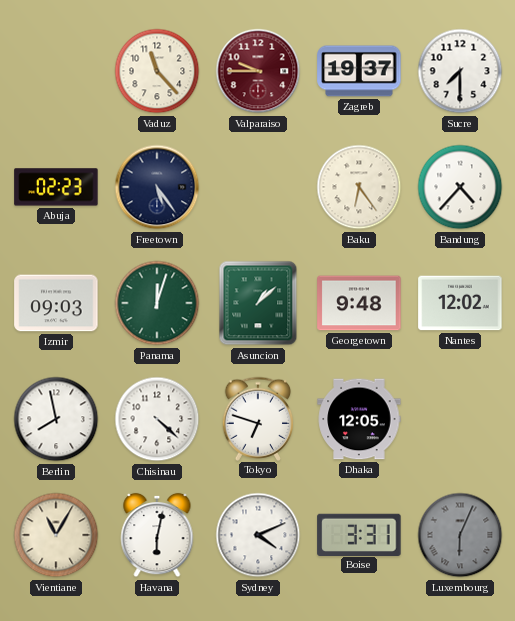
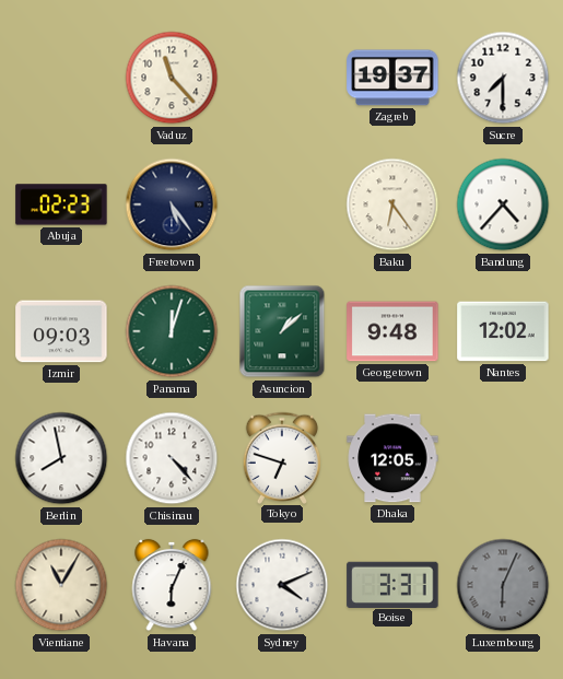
Valparaiso: 9:45 -> none
Chisinau: 4:22 -> 4:23
Havana: 6:02 -> 6:04
